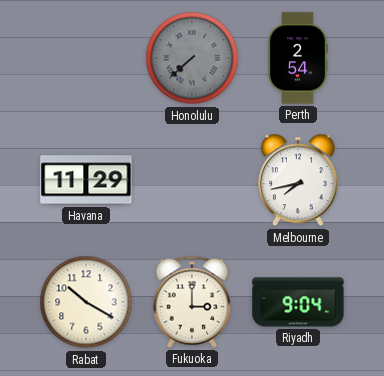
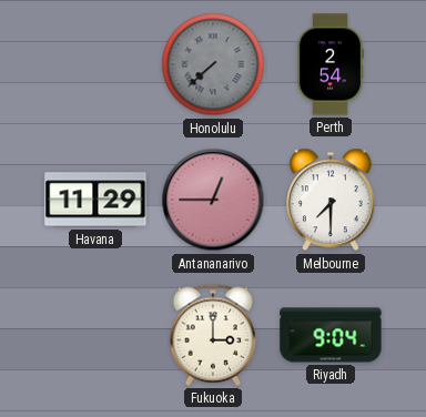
Antananarivo: none -> 12:45
Melbourne: 7:43 -> 7:30
Rabat: 10:20 -> none
